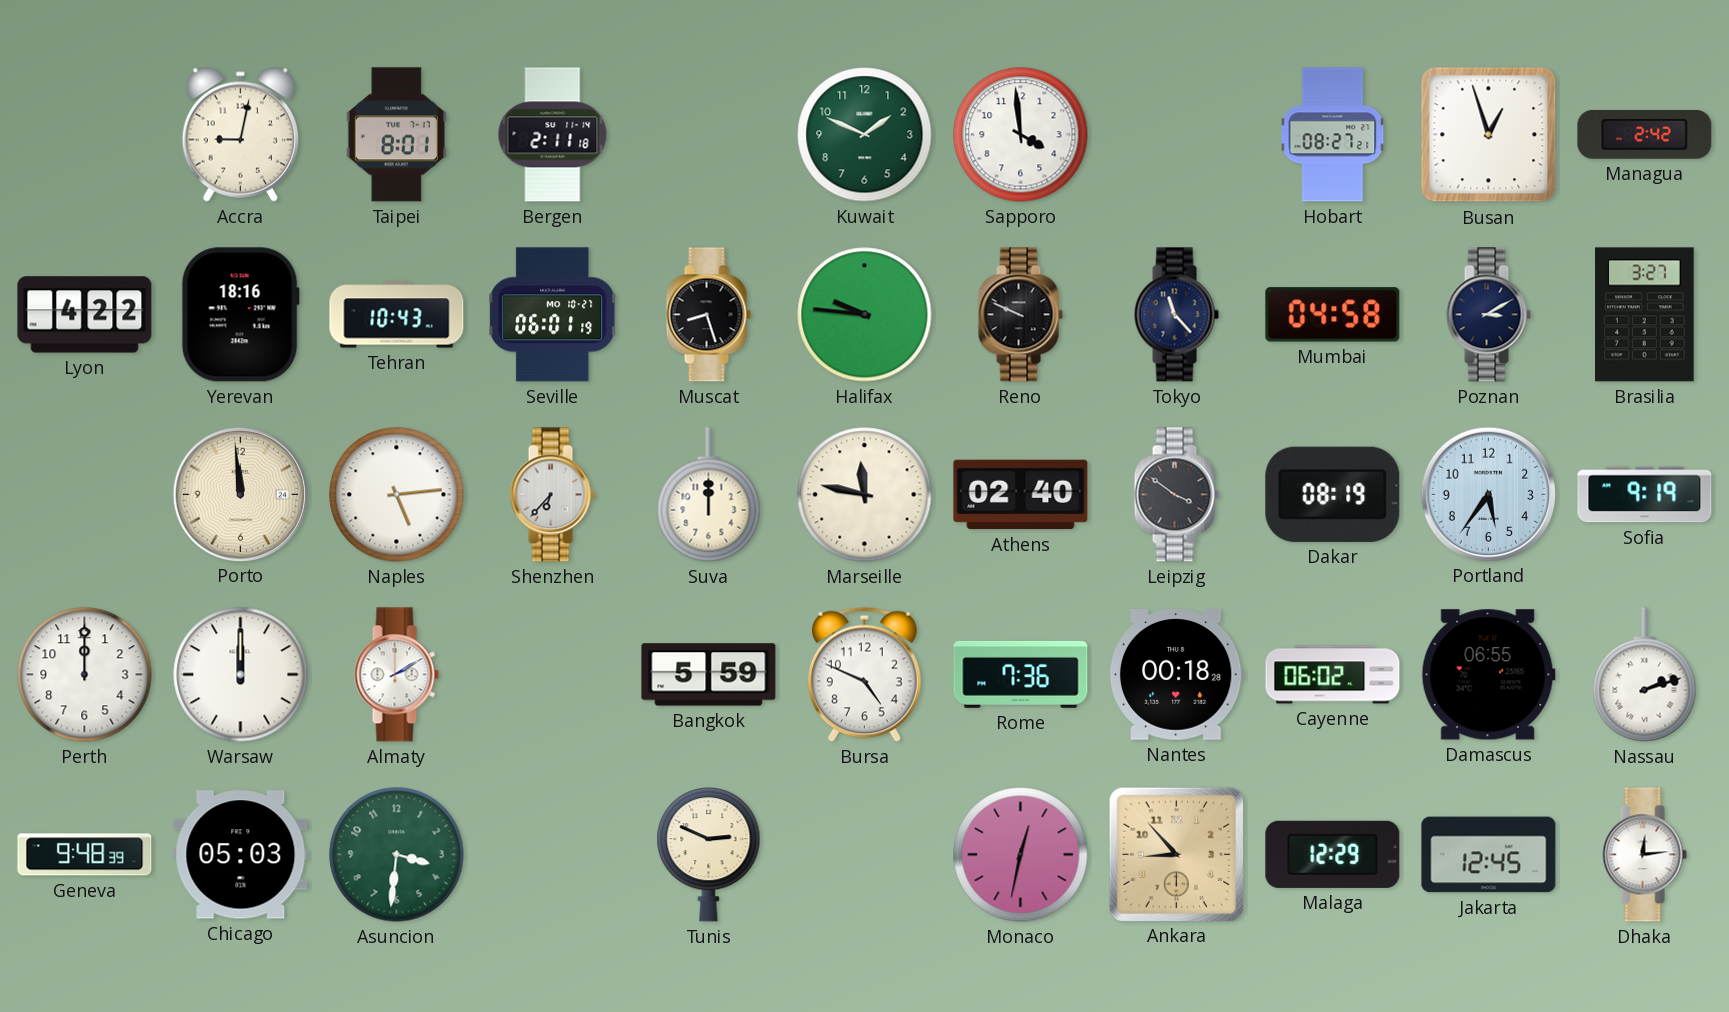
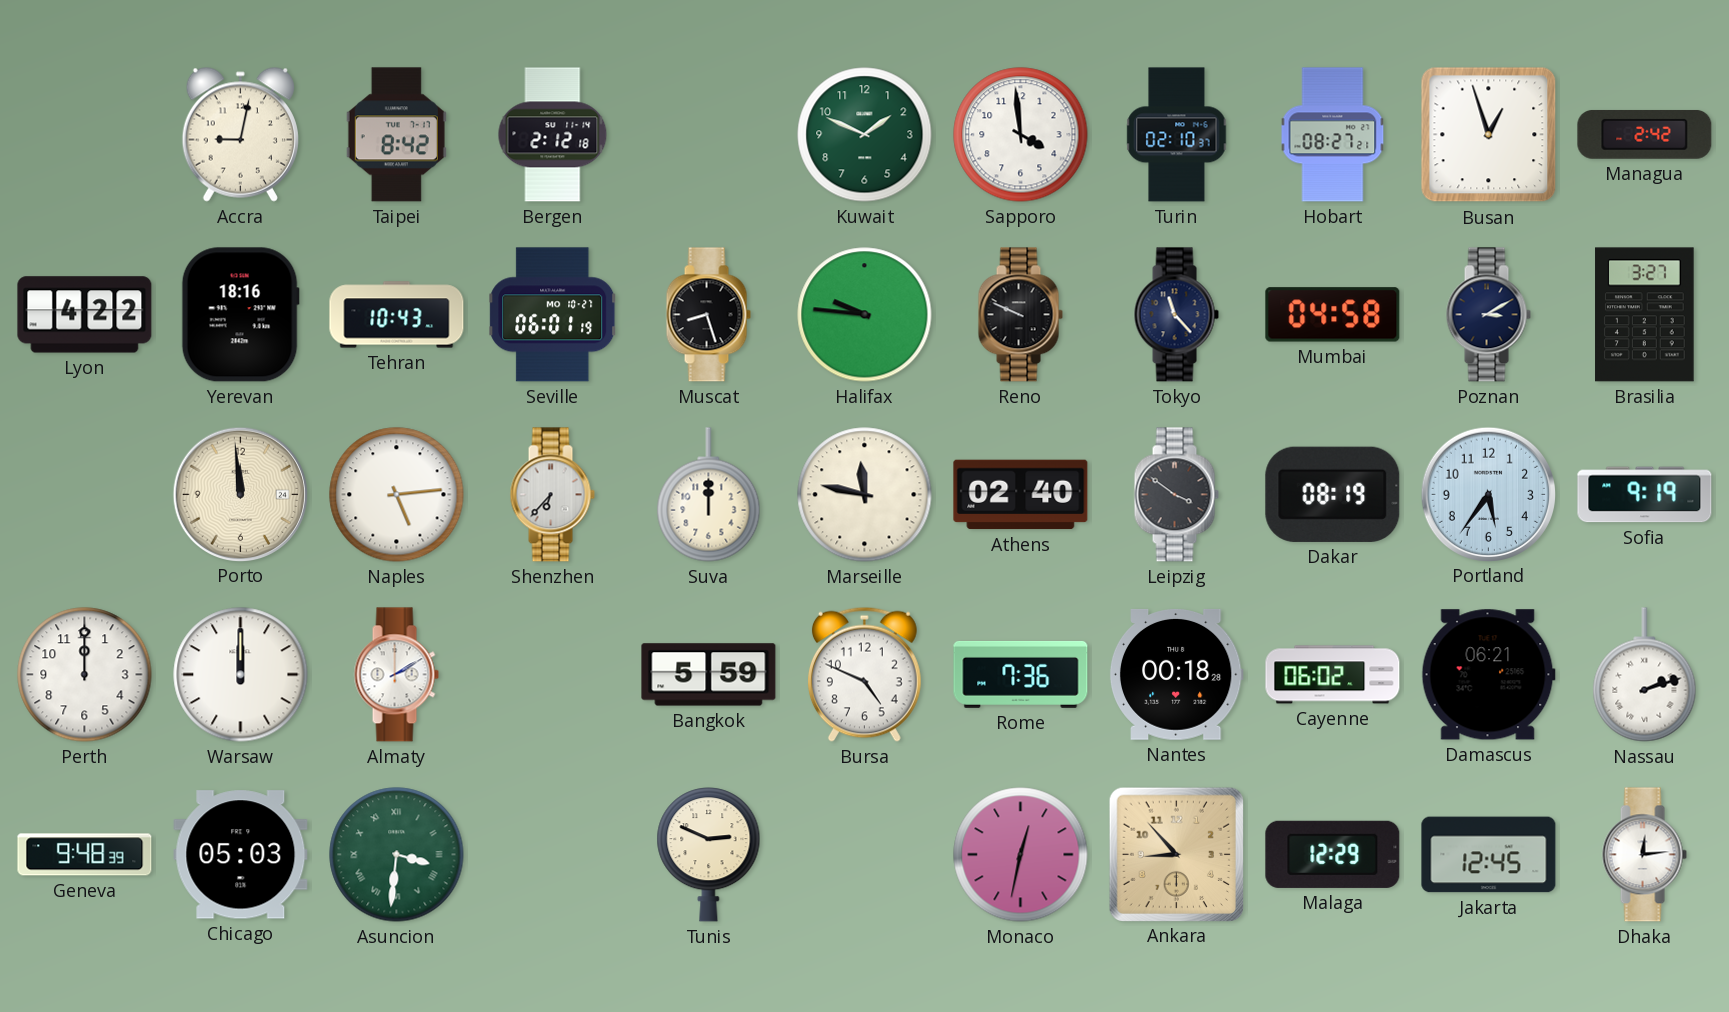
Taipei: 8:01 -> 8:42
Bergen: 2:11 -> 2:12
Turin: none -> 02:10
Damascus: 06:55 -> 06:21
Asuncion numerals: Arabic -> Roman
